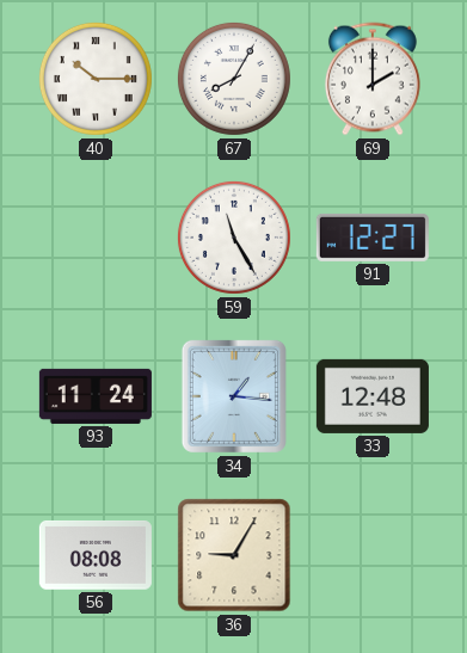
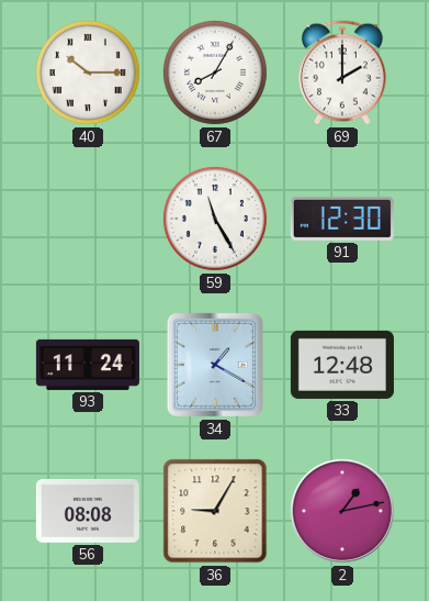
91: 12:27 -> 12:30
34: 1:16 -> 1:20
2: none -> 1:13
